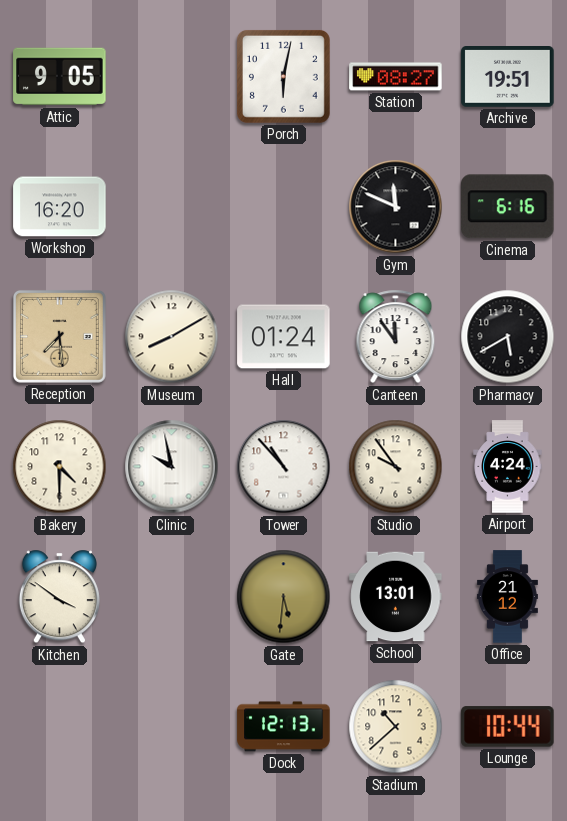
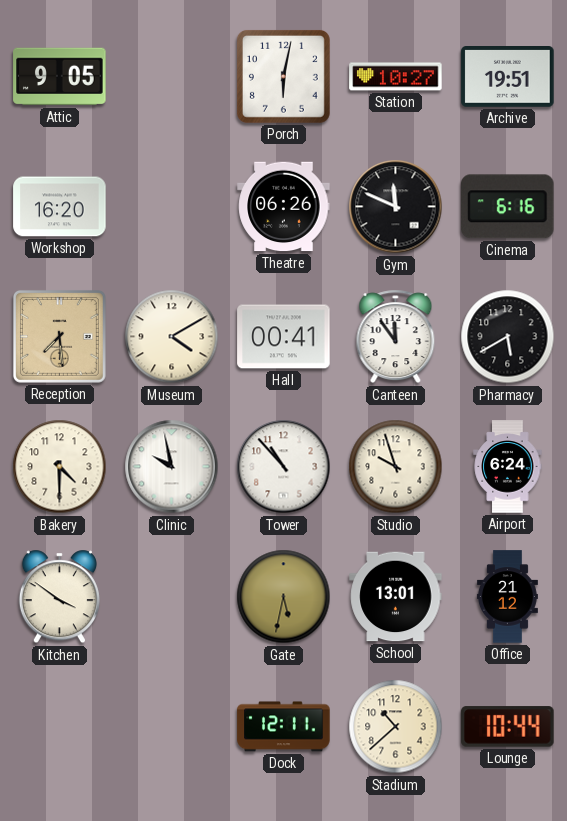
Station: 08:27 -> 10:27
Theatre: none -> 06:26
Museum: 8:10 -> 4:10
Hall: 01:24 -> 00:41
Studio: 9:54 -> 9:57
Airport: 4:24 -> 6:24
Gate: 5:31 -> 5:32
Dock: 12:13 -> 12:11
